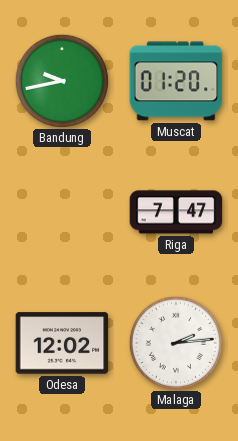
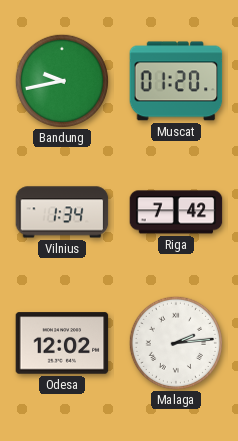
Vilnius: none -> 1:34
Riga: 7:47 -> 7:42
